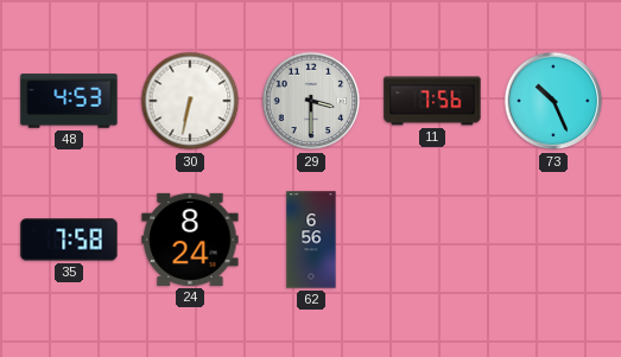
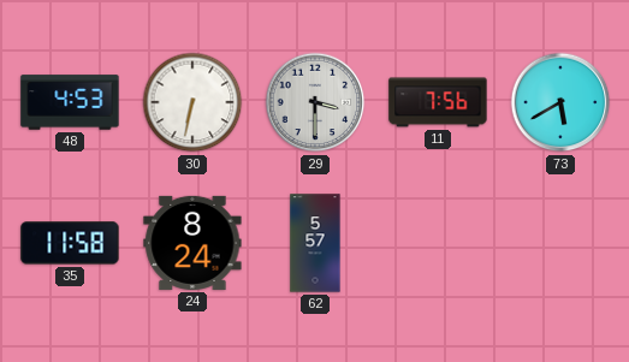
73: 10:26 -> 5:40
35: 7:58 -> 11:58
62: 6:56 -> 5:57
